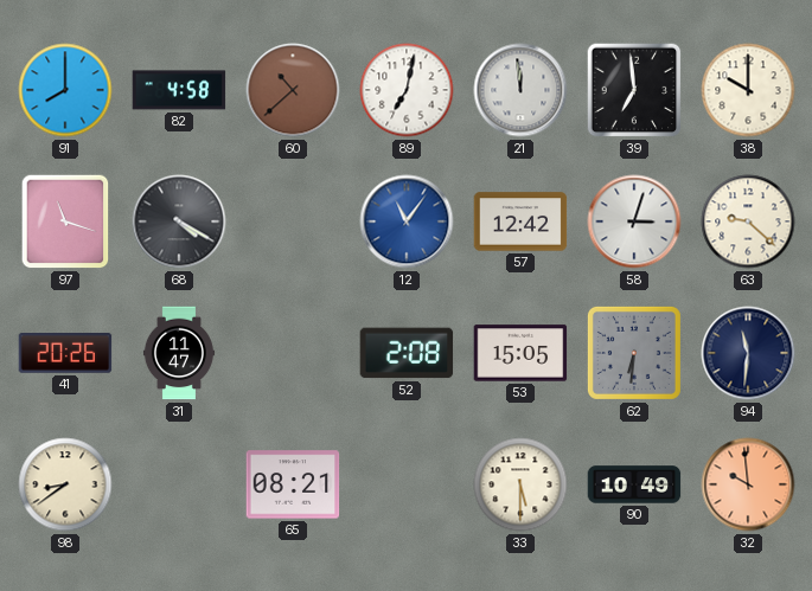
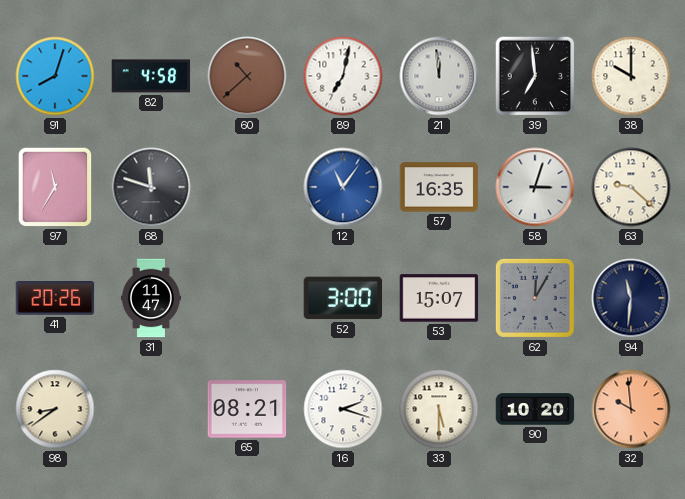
91: 8:00 -> 8:03
97: 11:18 -> 11:35
68: 4:20 -> 11:48
57: 12:42 -> 16:35
52: 2:08 -> 3:00
53: 15:05 -> 15:07
62: 6:31 -> 12:05
16: none -> 2:18
90: 10:49 -> 10:20
